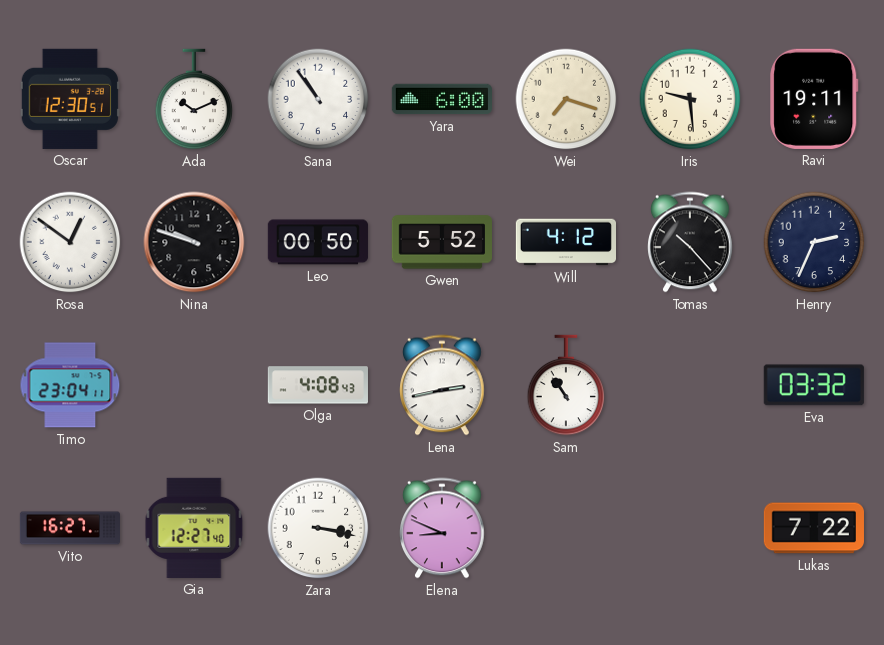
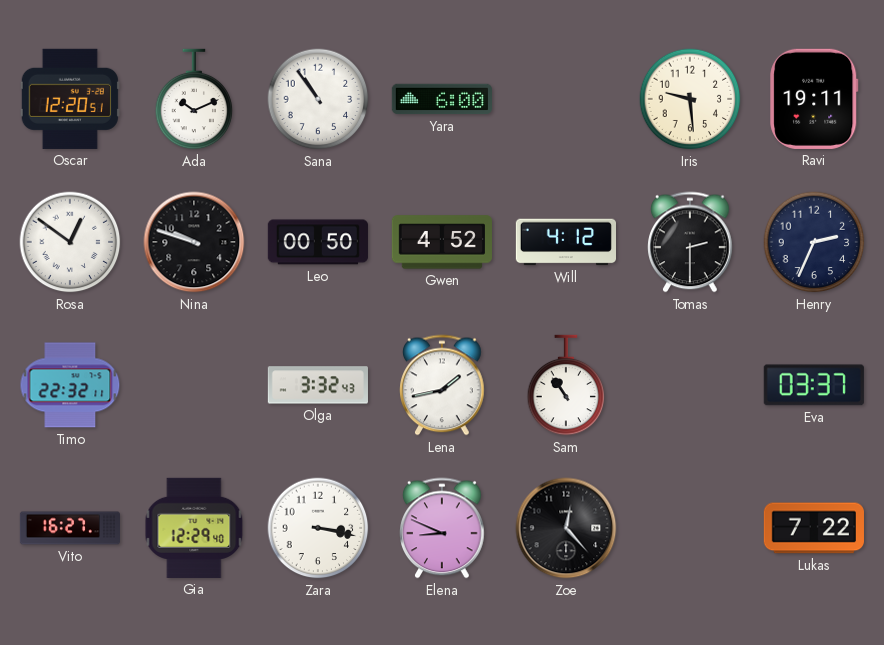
Oscar: 12:30 -> 12:20
Wei: 7:18 -> none
Gwen: 5:52 -> 4:52
Tomas: 10:23 -> 2:30
Timo: 23:04 -> 22:32
Olga: 4:08 -> 3:32
Lena: 2:43 -> 1:43
Eva: 03:32 -> 03:37
Gia: 12:27 -> 12:29
Zoe: none -> 12:23
